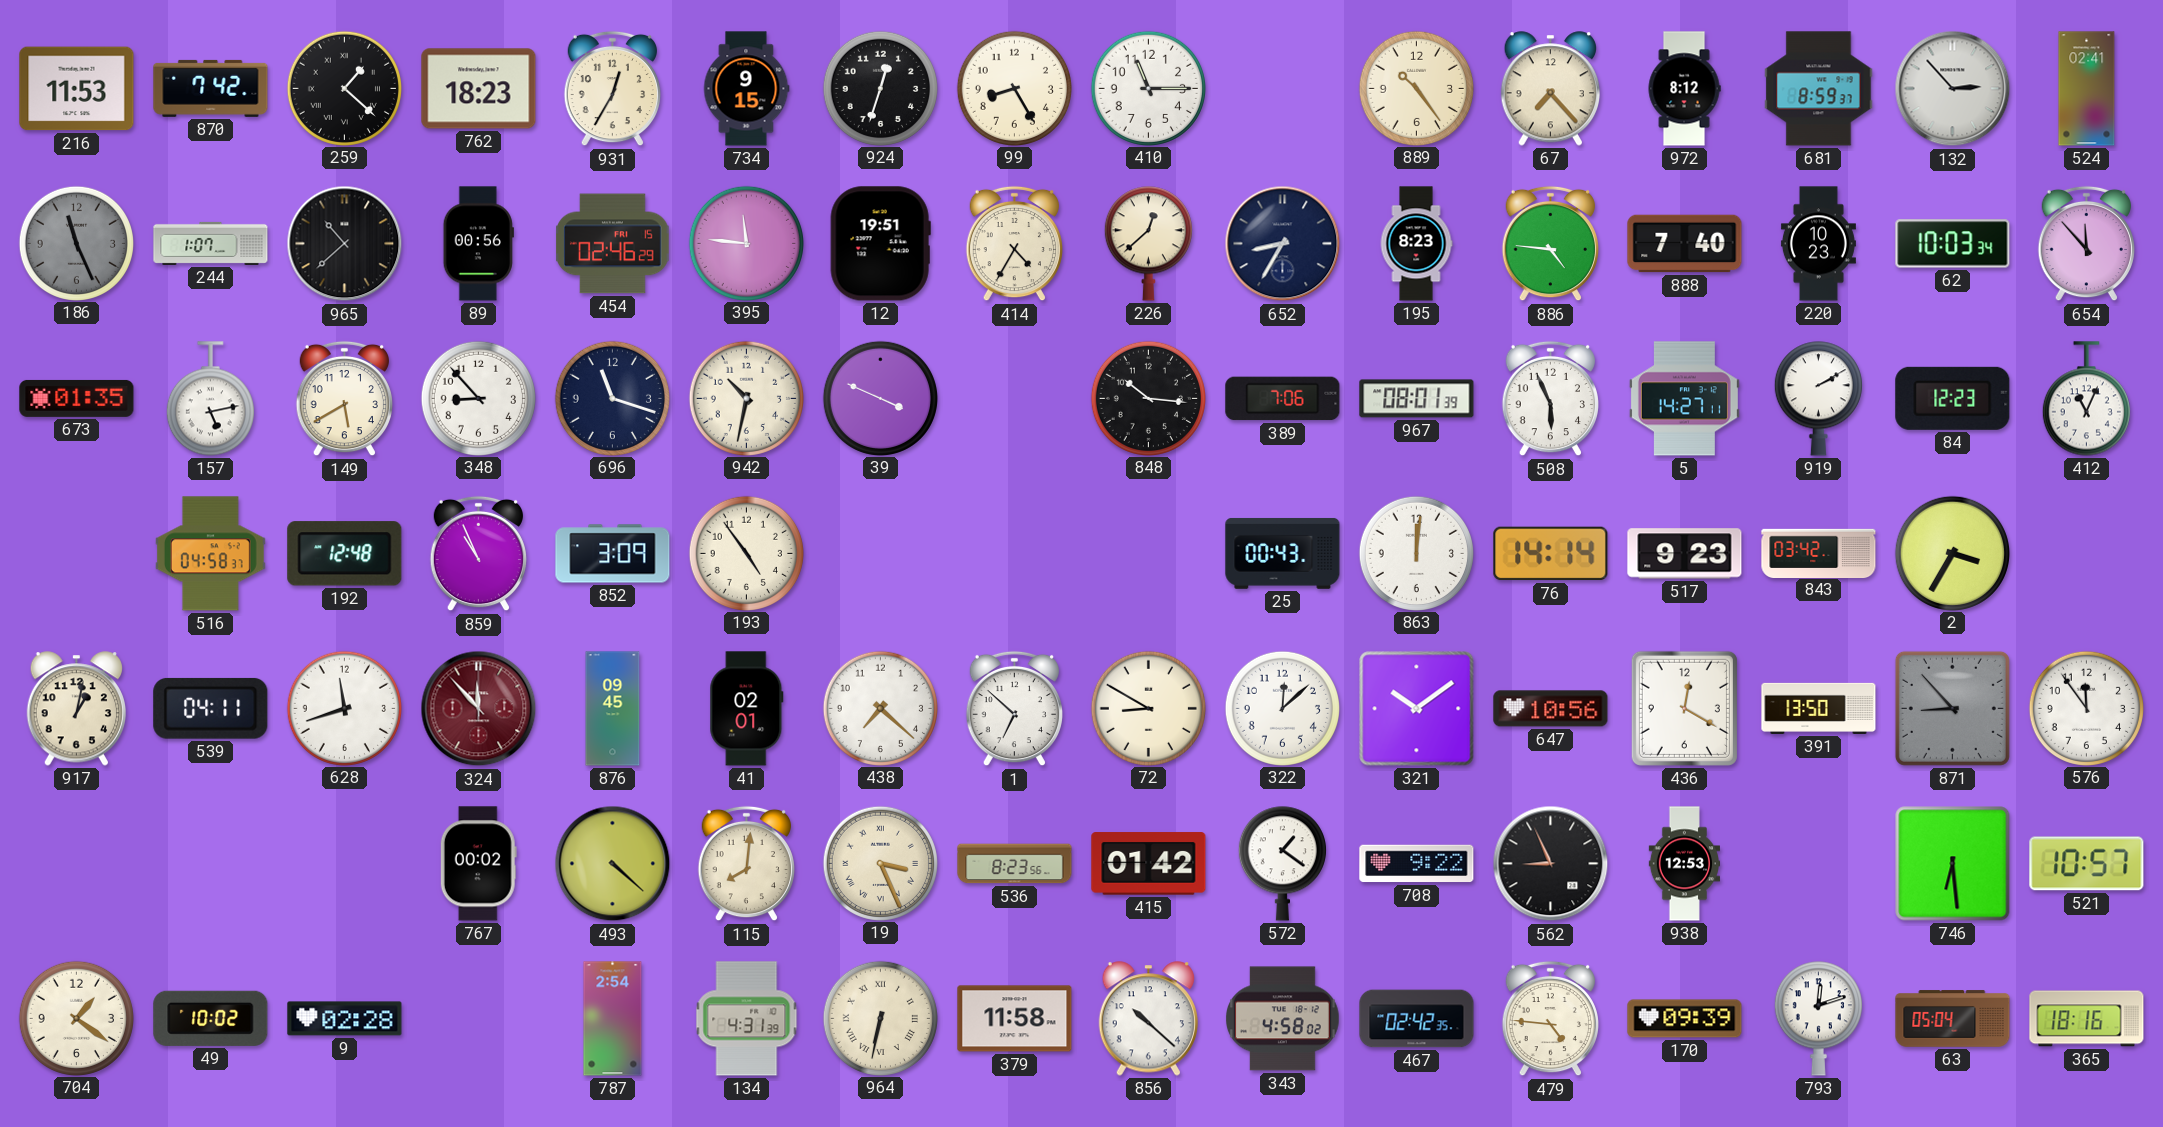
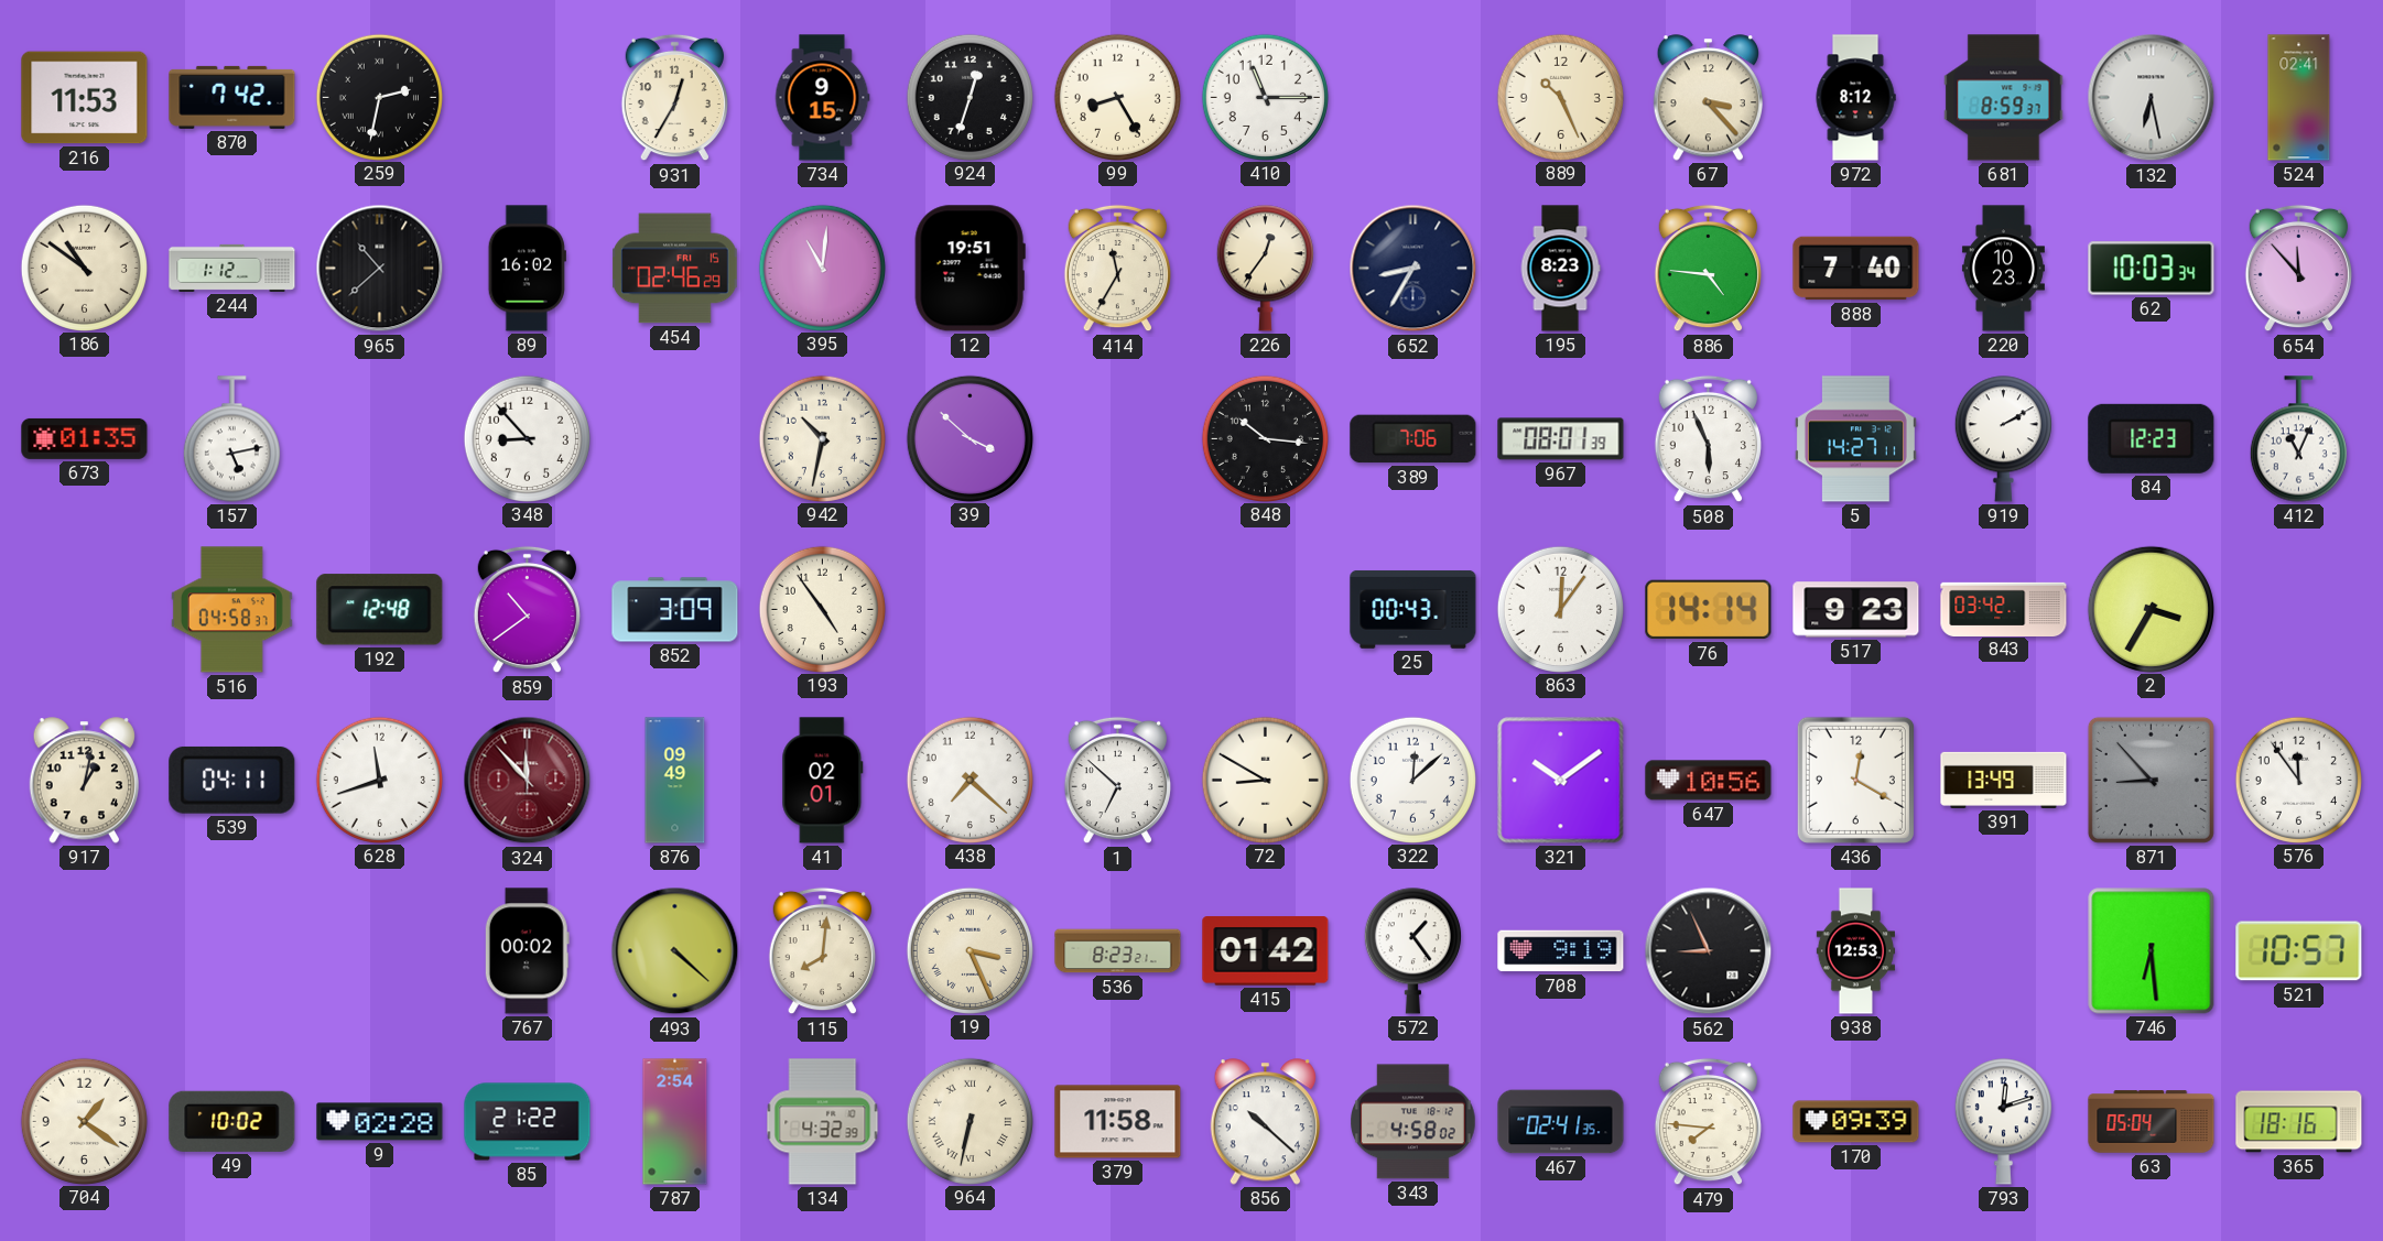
259: 1:22 -> 2:32
762: 18:23 -> none
889: 10:24 -> 10:26
67: 7:23 -> 3:23
132: 2:53 -> 6:28
186: 11:26 -> 10:51
186 dial: grey -> cream
244: 1:07 -> 1:12
89: 00:56 -> 16:02
395: 11:46 -> 11:01
414: 4:35 -> 11:35
226: 12:38 -> 12:36
149: 5:40 -> none
696: 11:18 -> none
39: 3:49 -> 3:52
859: 10:56 -> 10:39
863: 12:01 -> 12:06
876: 09:45 -> 09:49
391: 13:50 -> 13:49
536: 8:23:56 -> 8:23:21
572: 1:21 -> 1:24
708: 9:22 -> 9:19
85: none -> 21:22
134: 4:31 -> 4:32
467: 02:42 -> 02:41
479: 4:46 -> 7:46
